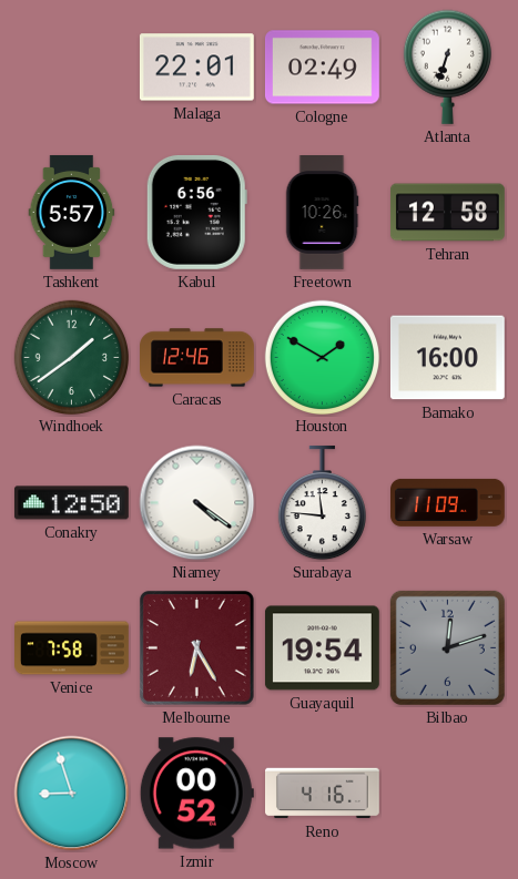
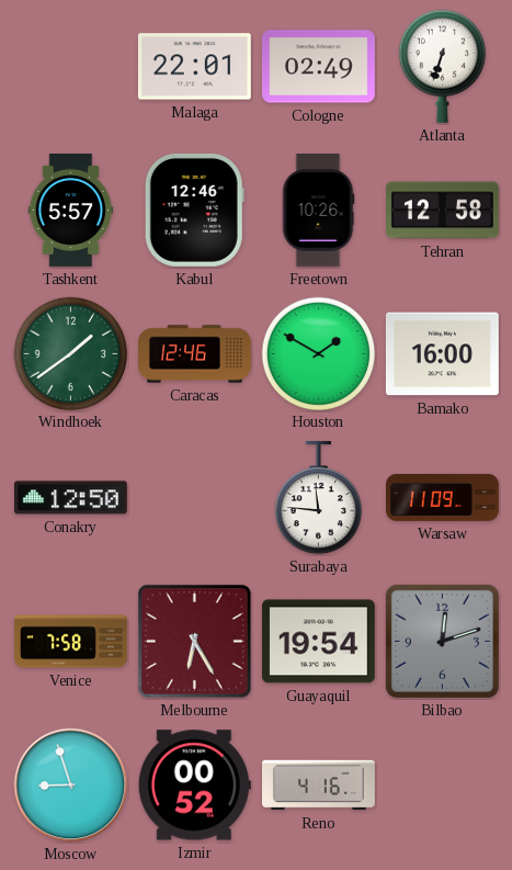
Kabul: 6:56 -> 12:46
Niamey: 4:21 -> none
